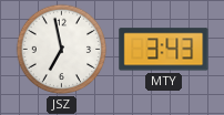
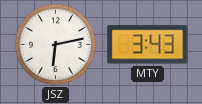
JSZ: 6:58 -> 6:13
